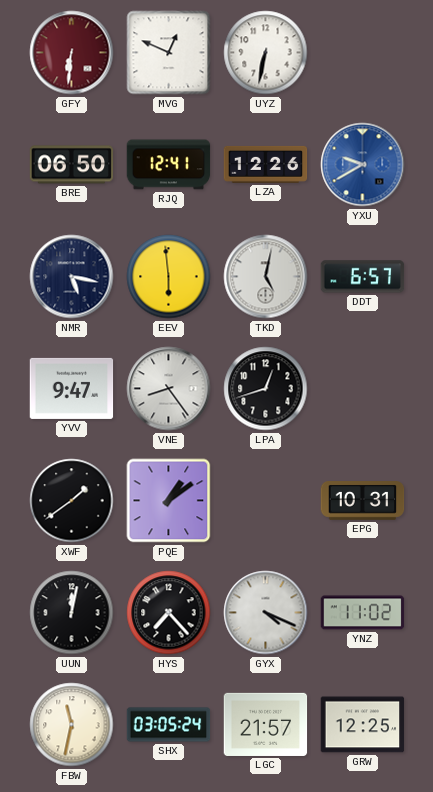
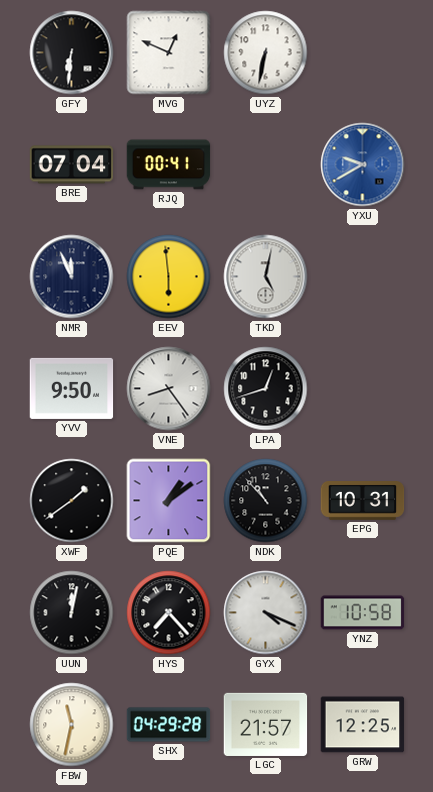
GFY dial: burgundy -> black
BRE: 06:50 -> 07:04
RJQ: 12:41 -> 00:41
LZA: 12:26 -> none
NMR: 5:17 -> 11:56
DDT: 6:57 -> none
YVV: 9:47 -> 9:50
NDK: none -> 10:53
YNZ: 11:02 -> 10:58
SHX: 03:05 -> 04:29
